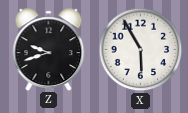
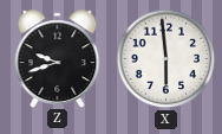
X: 5:55 -> 5:59
